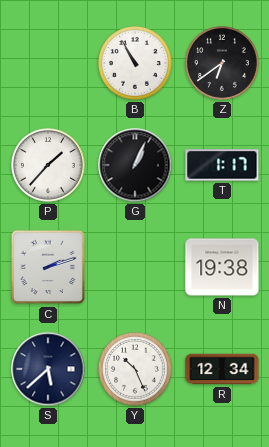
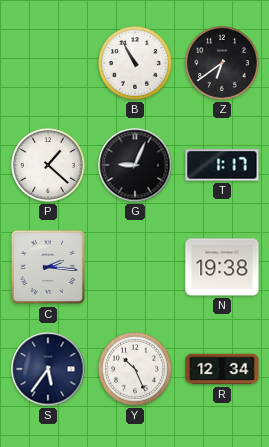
P: 1:37 -> 1:22
G: 1:04 -> 9:04
C: 2:12 -> 2:16
S: 5:38 -> 5:36
